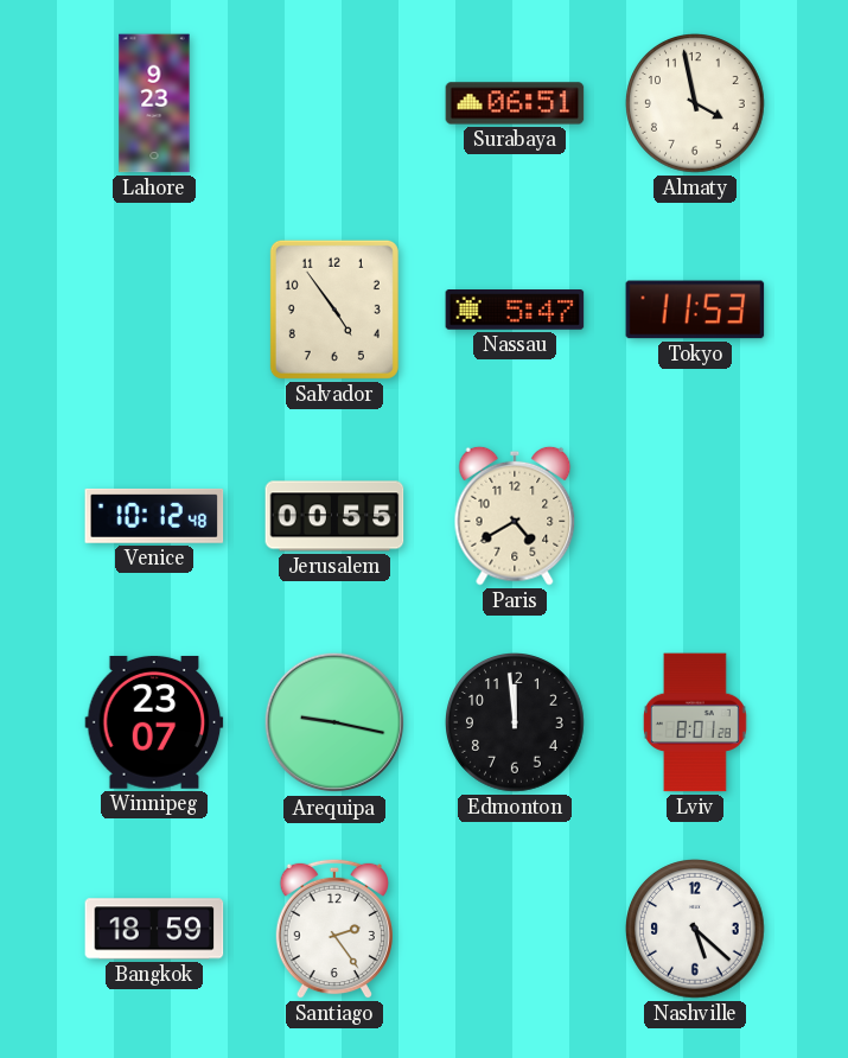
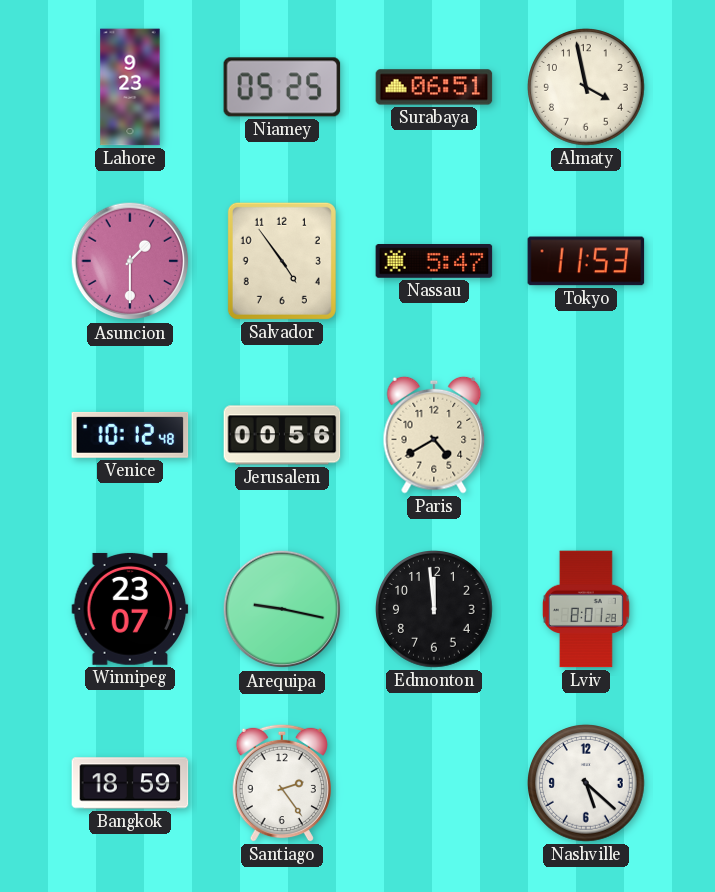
Niamey: none -> 05:25
Asuncion: none -> 1:30
Jerusalem: 00:55 -> 00:56
